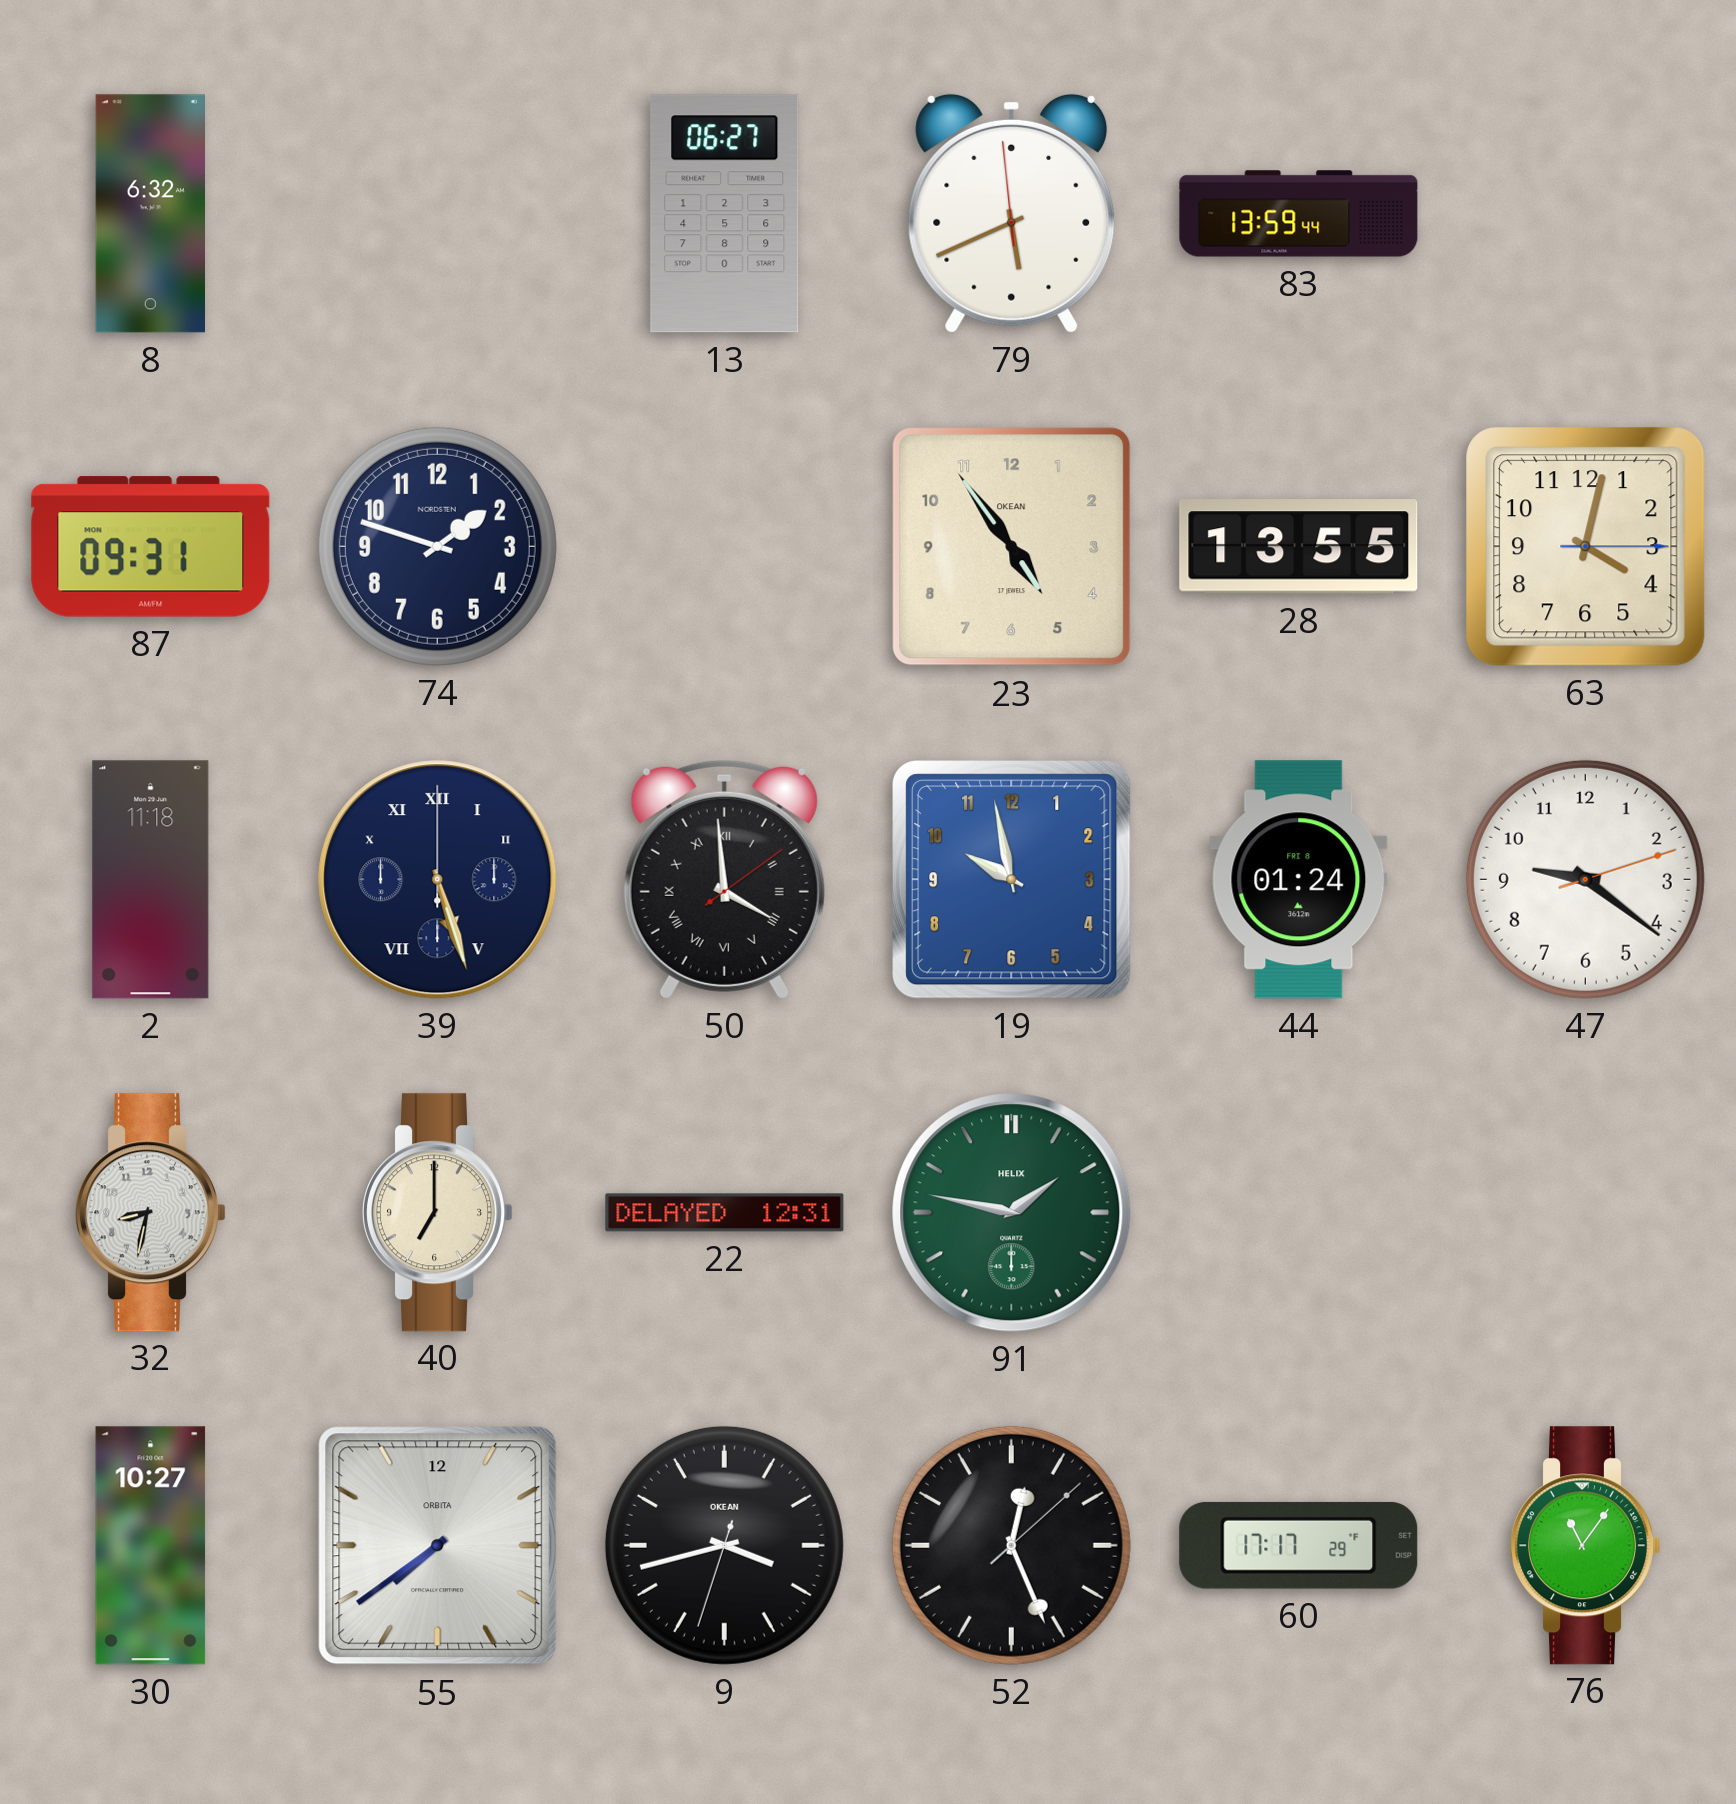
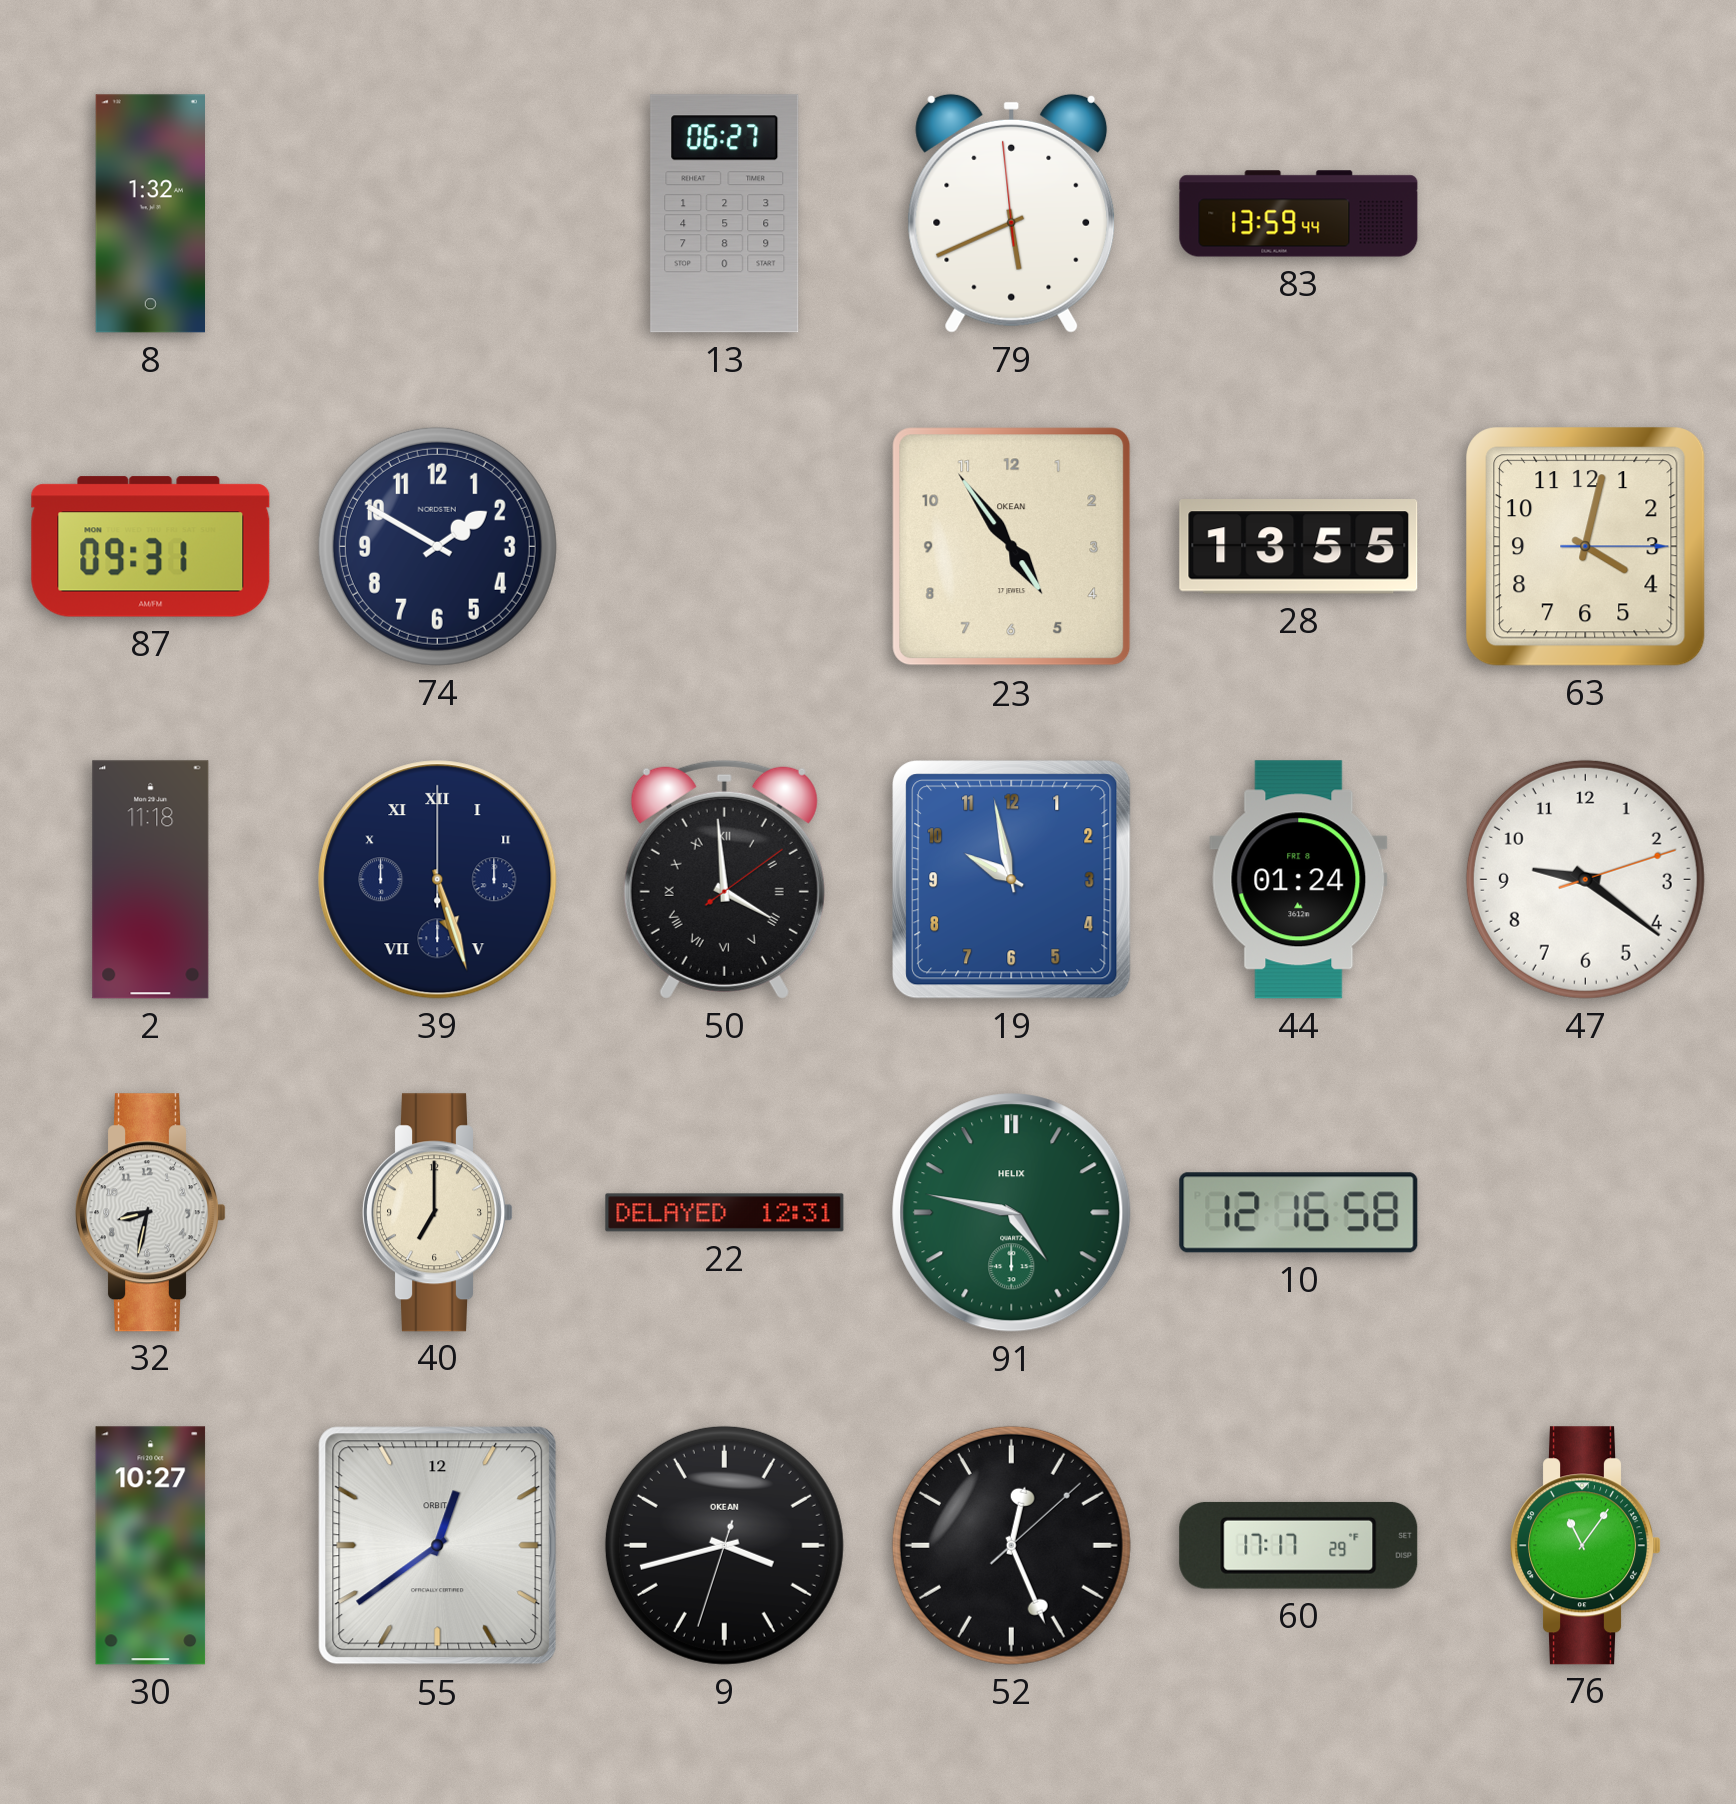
8: 6:32 -> 1:32
74: 1:48 -> 1:50
91: 1:47 -> 4:47
10: none -> 12:16
55: 7:39 -> 12:39
